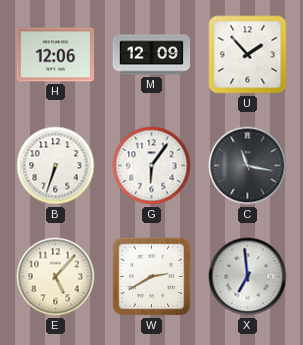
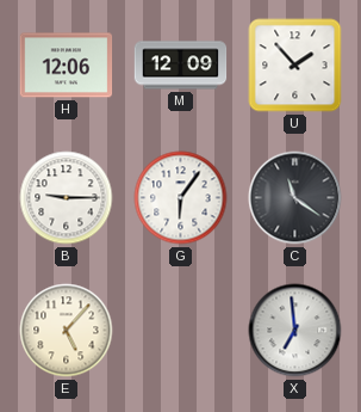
B: 6:33 -> 9:15
C: 11:17 -> 11:21
W: 2:40 -> none
